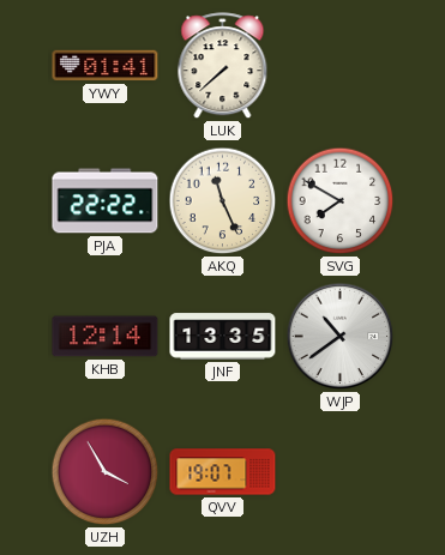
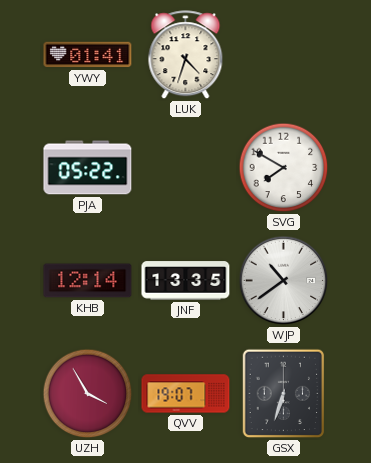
LUK: 7:38 -> 4:33
PJA: 22:22 -> 05:22
AKQ: 11:26 -> none
GSX: none -> 6:33
